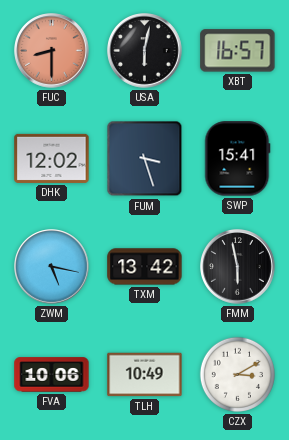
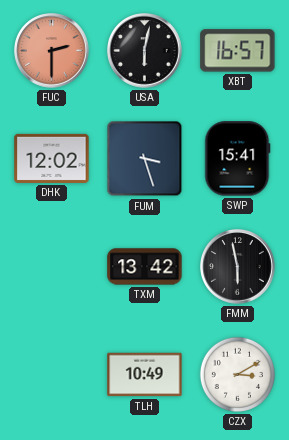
FUC: 8:30 -> 2:30
ZWM: 5:17 -> none
FVA: 10:06 -> none
